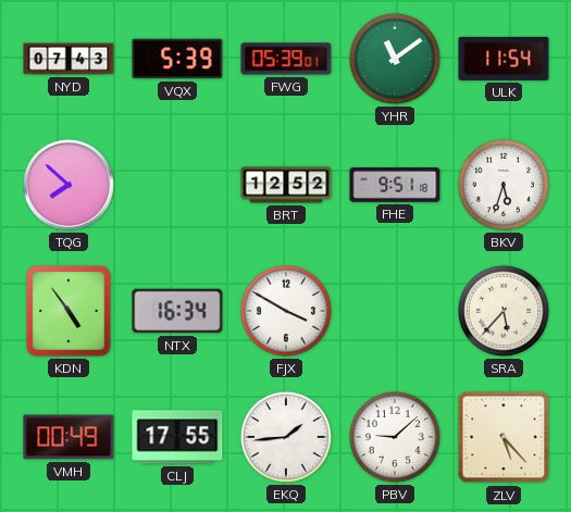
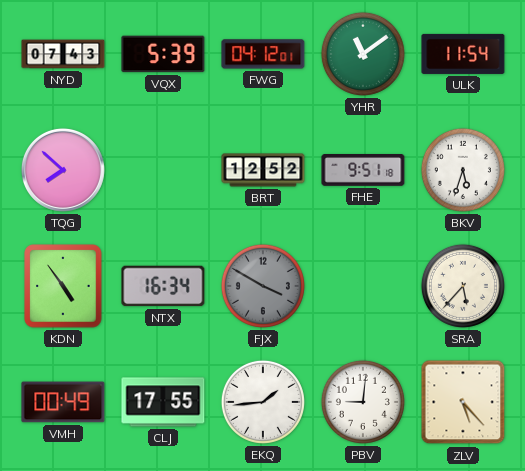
FWG: 05:39 -> 04:12
FJX dial: white -> grey
PBV: 9:08 -> 9:01
